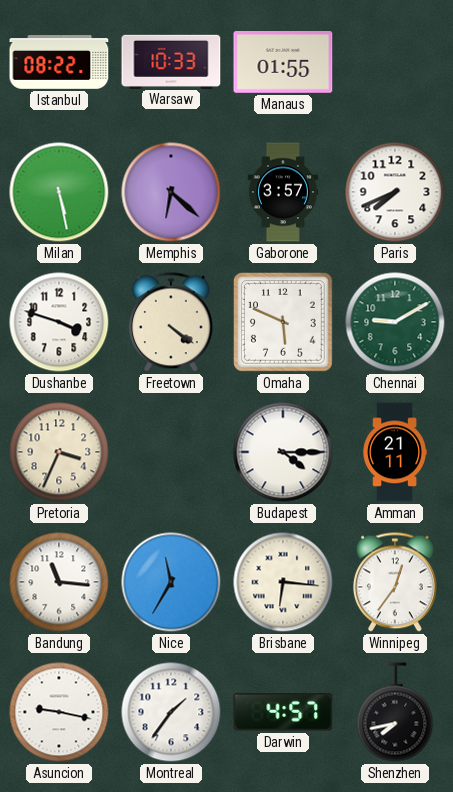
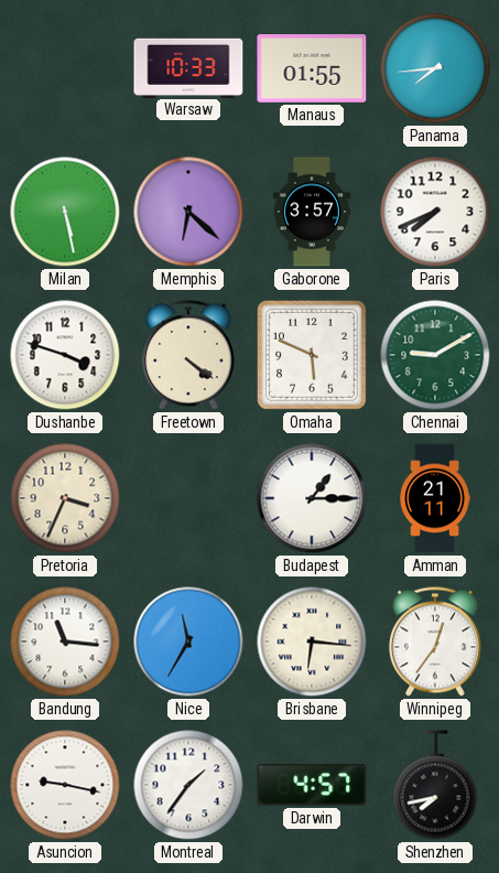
Istanbul: 08:22 -> none
Panama: none -> 7:44
Budapest: 4:15 -> 1:15
